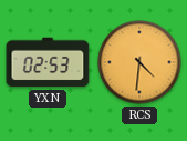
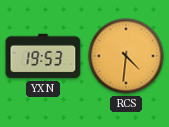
YXN: 02:53 -> 19:53
